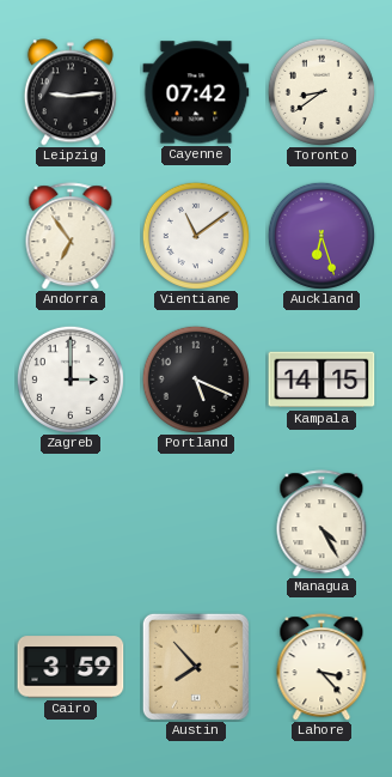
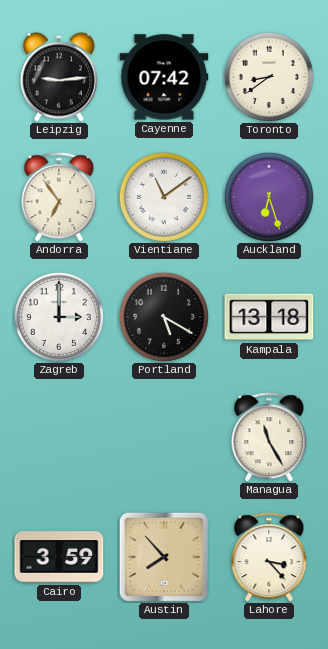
Portland: 5:19 -> 5:20
Kampala: 14:15 -> 13:18
Managua: 4:25 -> 11:25
